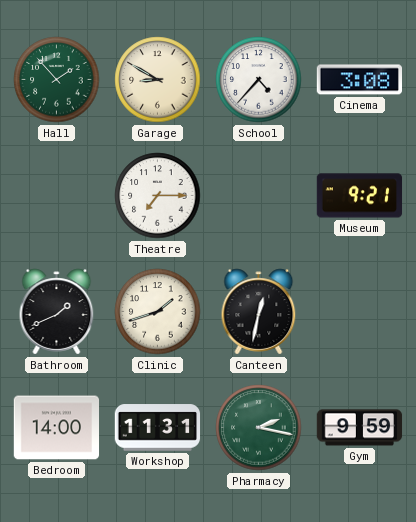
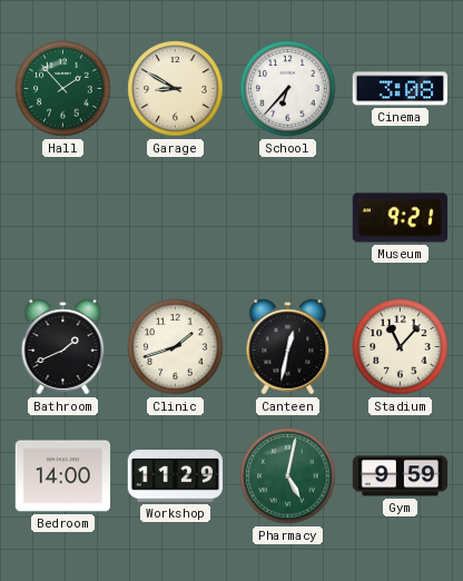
School: 4:37 -> 6:37
Theatre: 7:15 -> none
Stadium: none -> 11:07
Workshop: 11:31 -> 11:29
Pharmacy: 2:17 -> 5:02
